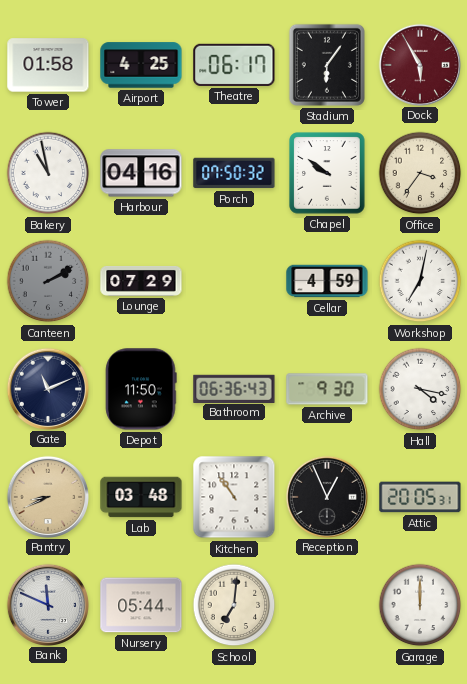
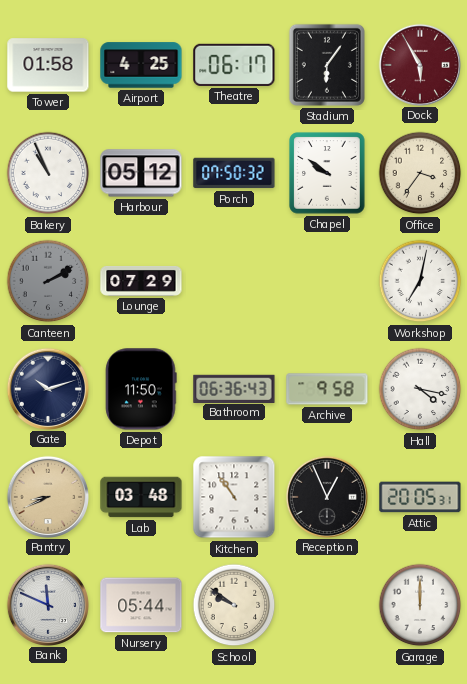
Bakery: 10:58 -> 10:56
Harbour: 04:16 -> 05:12
Cellar: 4:59 -> none
Gate: 11:11 -> 10:12
Archive: 9:30 -> 9:58
School: 7:01 -> 9:51
